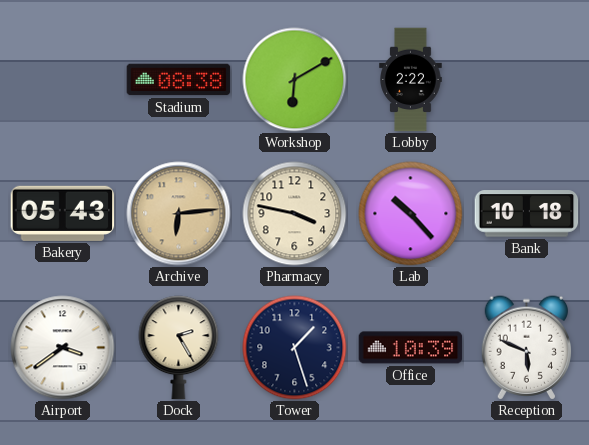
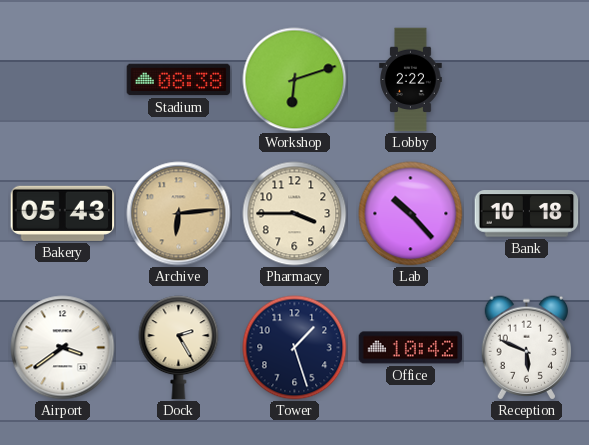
Workshop: 6:10 -> 6:12
Pharmacy: 3:47 -> 3:45
Office: 10:39 -> 10:42
